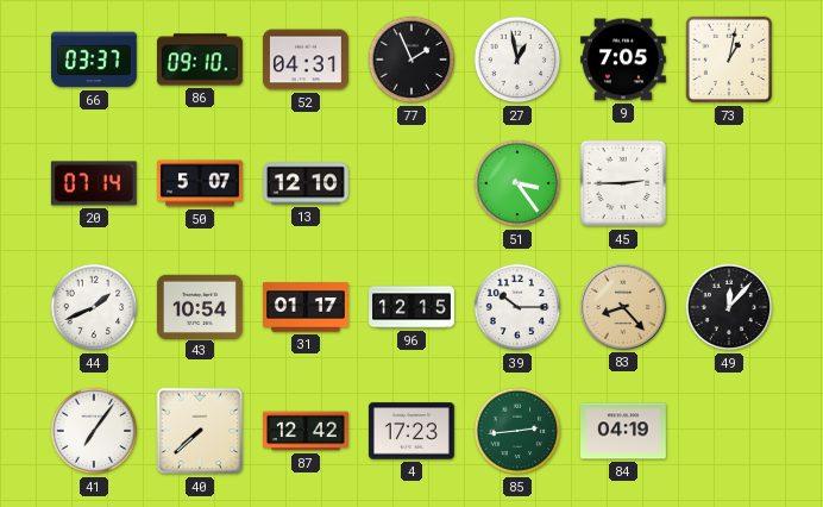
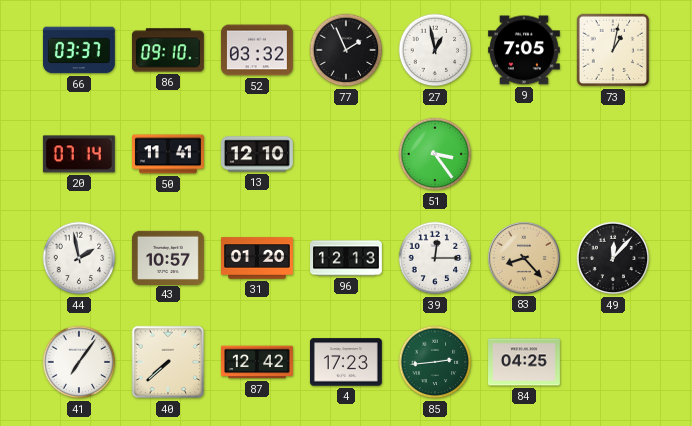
52: 04:31 -> 03:32
50: 5:07 -> 11:41
45: 2:45 -> none
44: 1:41 -> 1:58
43: 10:54 -> 10:57
31: 01:17 -> 01:20
96: 12:15 -> 12:13
39: 10:15 -> 12:15
84: 04:19 -> 04:25
